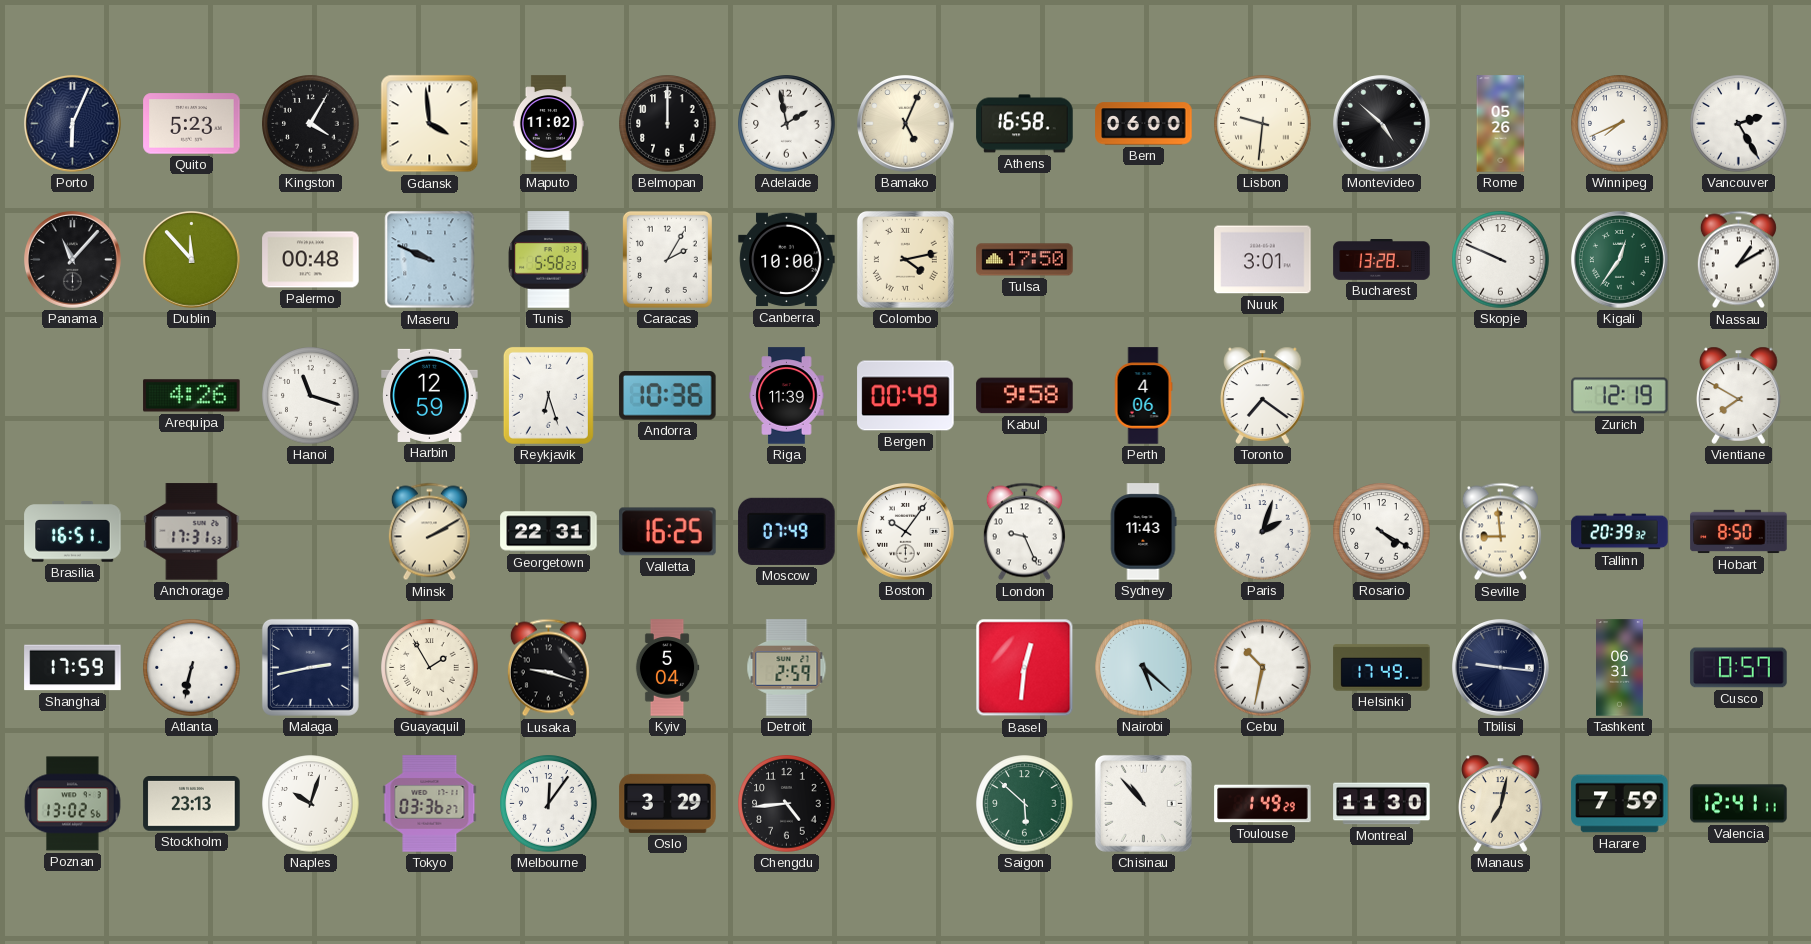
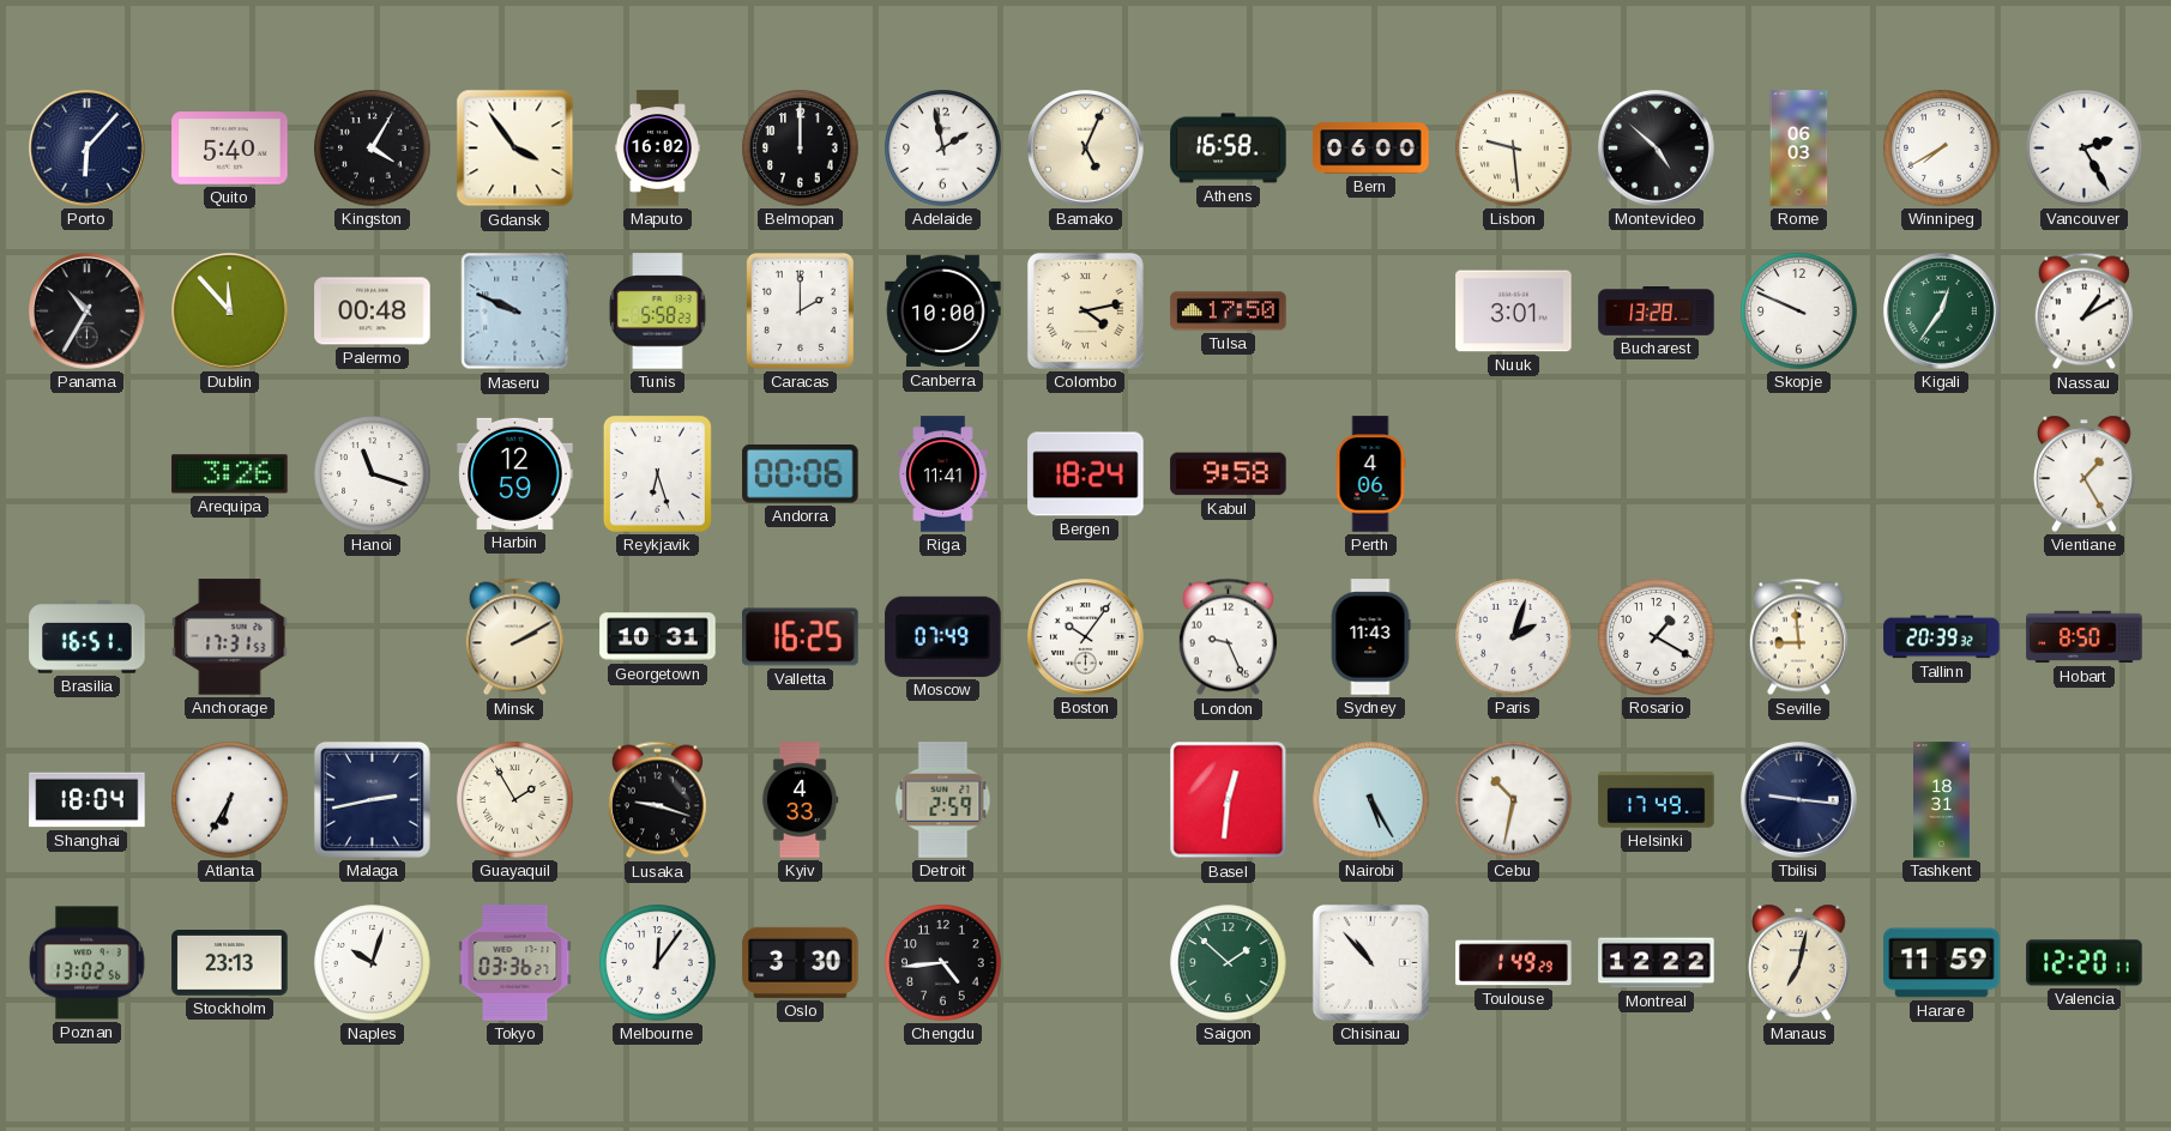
Porto: 6:04 -> 6:07
Quito: 5:23 -> 5:40
Gdansk: 3:59 -> 3:54
Maputo: 11:02 -> 16:02
Lisbon: 9:31 -> 9:29
Rome: 05:26 -> 06:03
Winnipeg: 7:41 -> 7:40
Panama: 11:07 -> 10:35
Caracas: 2:05 -> 2:00
Arequipa: 4:26 -> 3:26
Andorra: 10:36 -> 00:06
Riga: 11:39 -> 11:41
Bergen: 00:49 -> 18:24
Toronto: 7:21 -> none
Zurich: 12:19 -> none
Vientiane: 7:50 -> 1:25
Georgetown: 22:31 -> 10:31
Rosario: 4:20 -> 1:20
Shanghai: 17:59 -> 18:04
Atlanta: 6:32 -> 6:35
Kyiv: 5:04 -> 4:33
Nairobi: 5:22 -> 5:25
Tashkent: 06:31 -> 18:31
Cusco: 0:57 -> none
Oslo: 3:29 -> 3:30
Saigon: 5:52 -> 1:52
Montreal: 11:30 -> 12:22
Harare: 7:59 -> 11:59
Valencia: 12:41 -> 12:20
